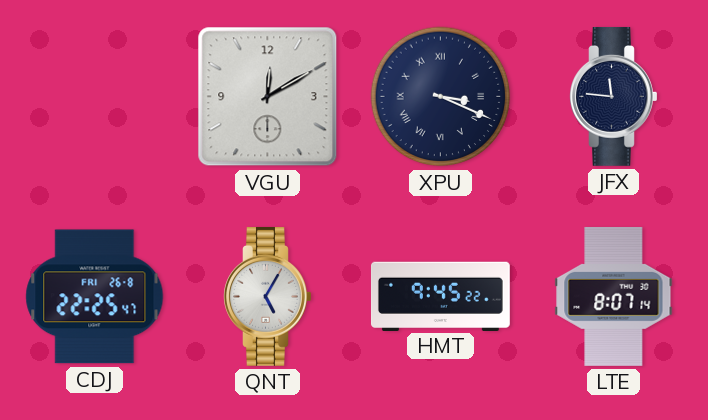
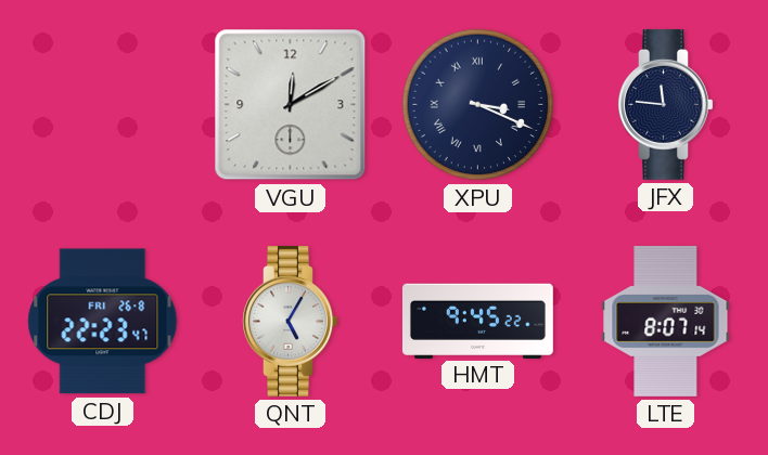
CDJ: 22:25 -> 22:23
